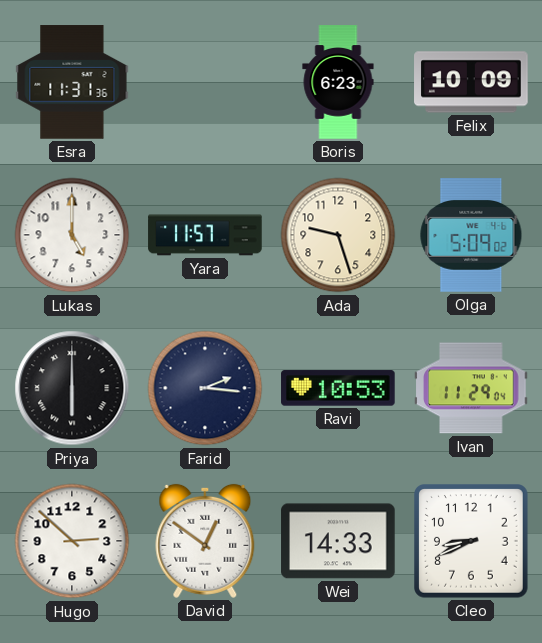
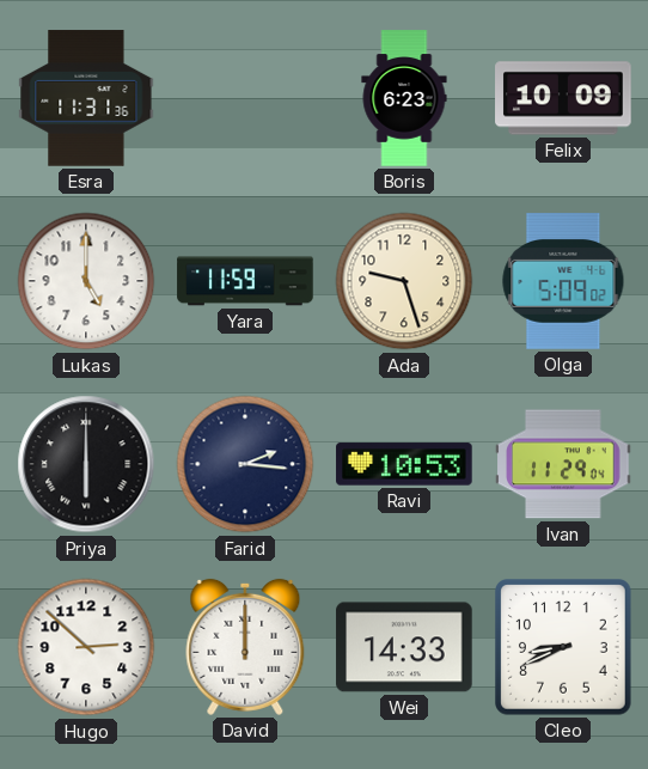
Yara: 11:57 -> 11:59
David: 12:51 -> 12:00
